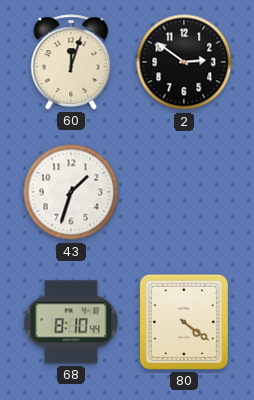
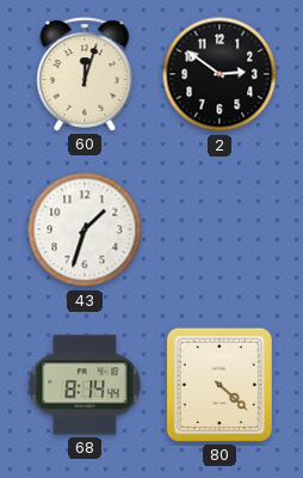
68: 8:10 -> 8:14
80: 4:21 -> 4:22
